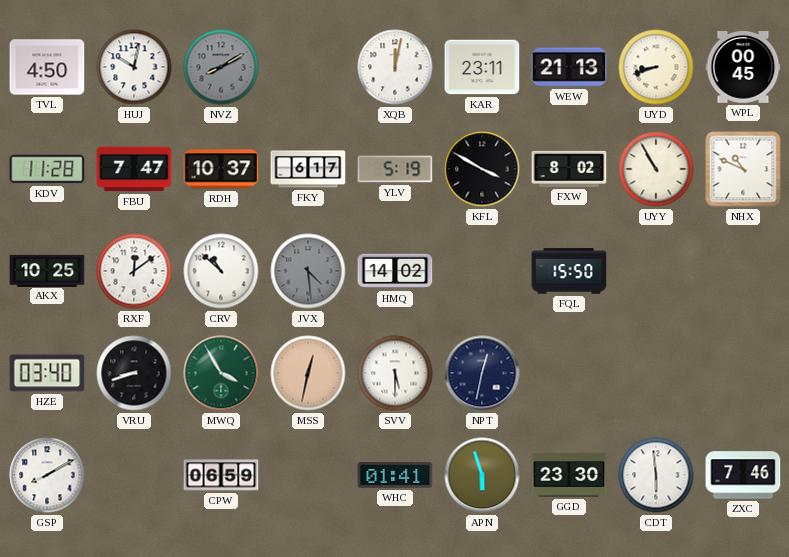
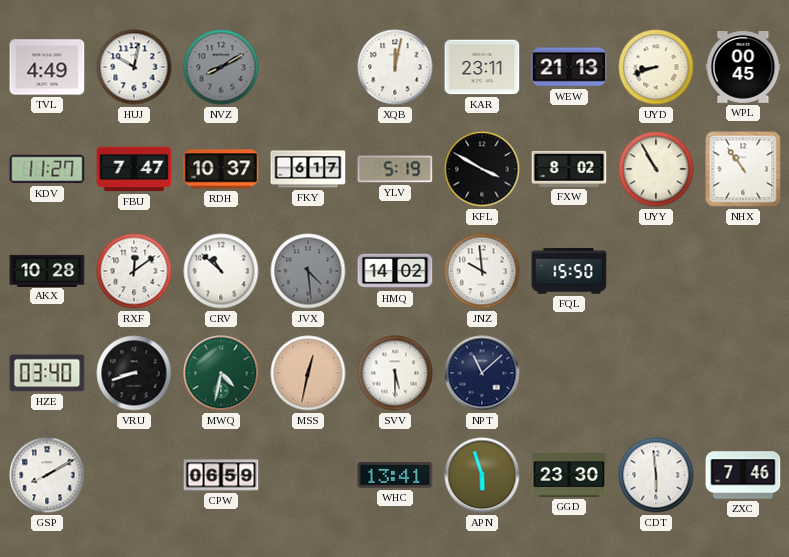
TVL: 4:50 -> 4:49
KDV: 11:28 -> 11:27
NHX: 10:49 -> 10:54
AKX: 10:25 -> 10:28
JNZ: none -> 9:59
MWQ: 3:55 -> 4:32
NPT: 12:32 -> 11:08
WHC: 01:41 -> 13:41
